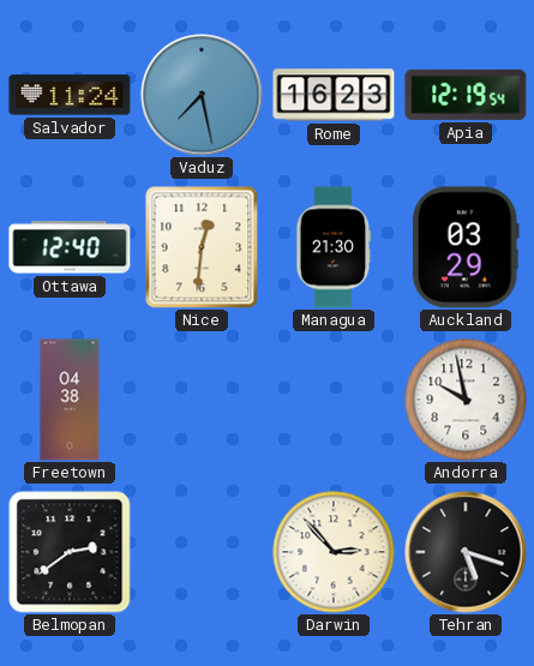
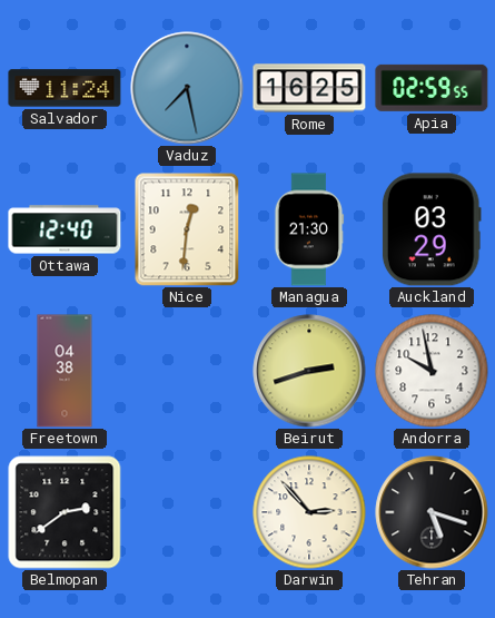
Rome: 16:23 -> 16:25
Apia: 12:19 -> 02:59
Beirut: none -> 2:42
